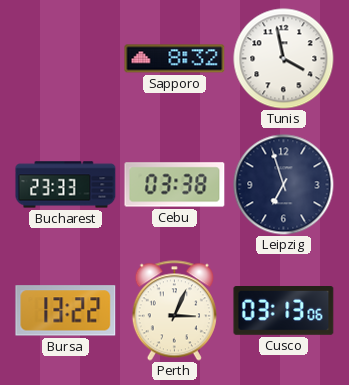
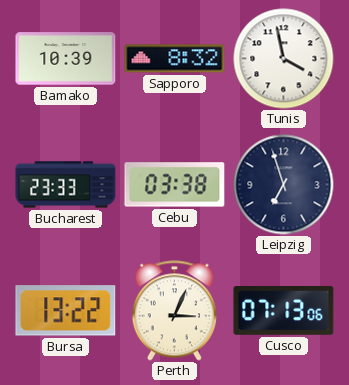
Bamako: none -> 10:39
Cusco: 03:13 -> 07:13
